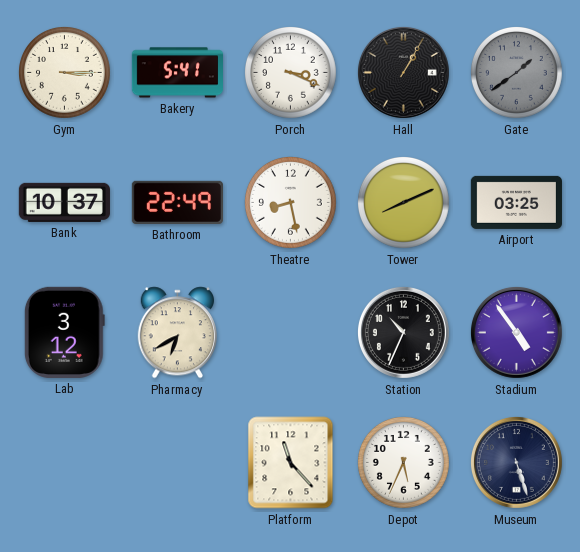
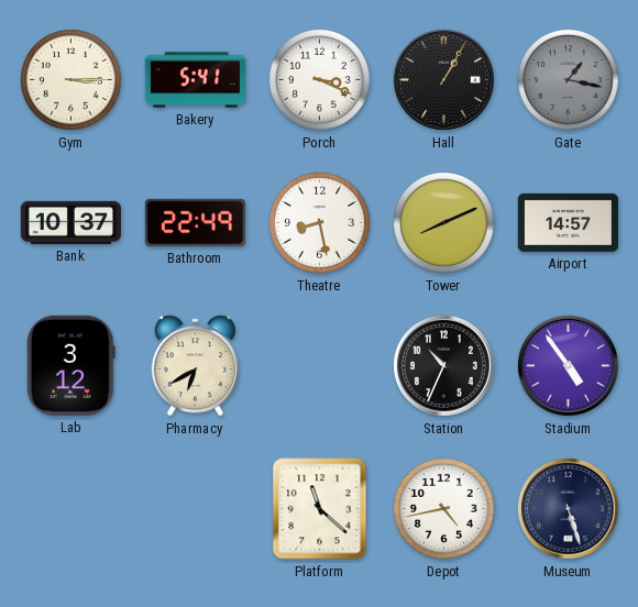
Gate: 1:39 -> 1:17
Airport: 03:25 -> 14:57
Platform: 11:23 -> 11:22
Depot: 5:34 -> 4:43
